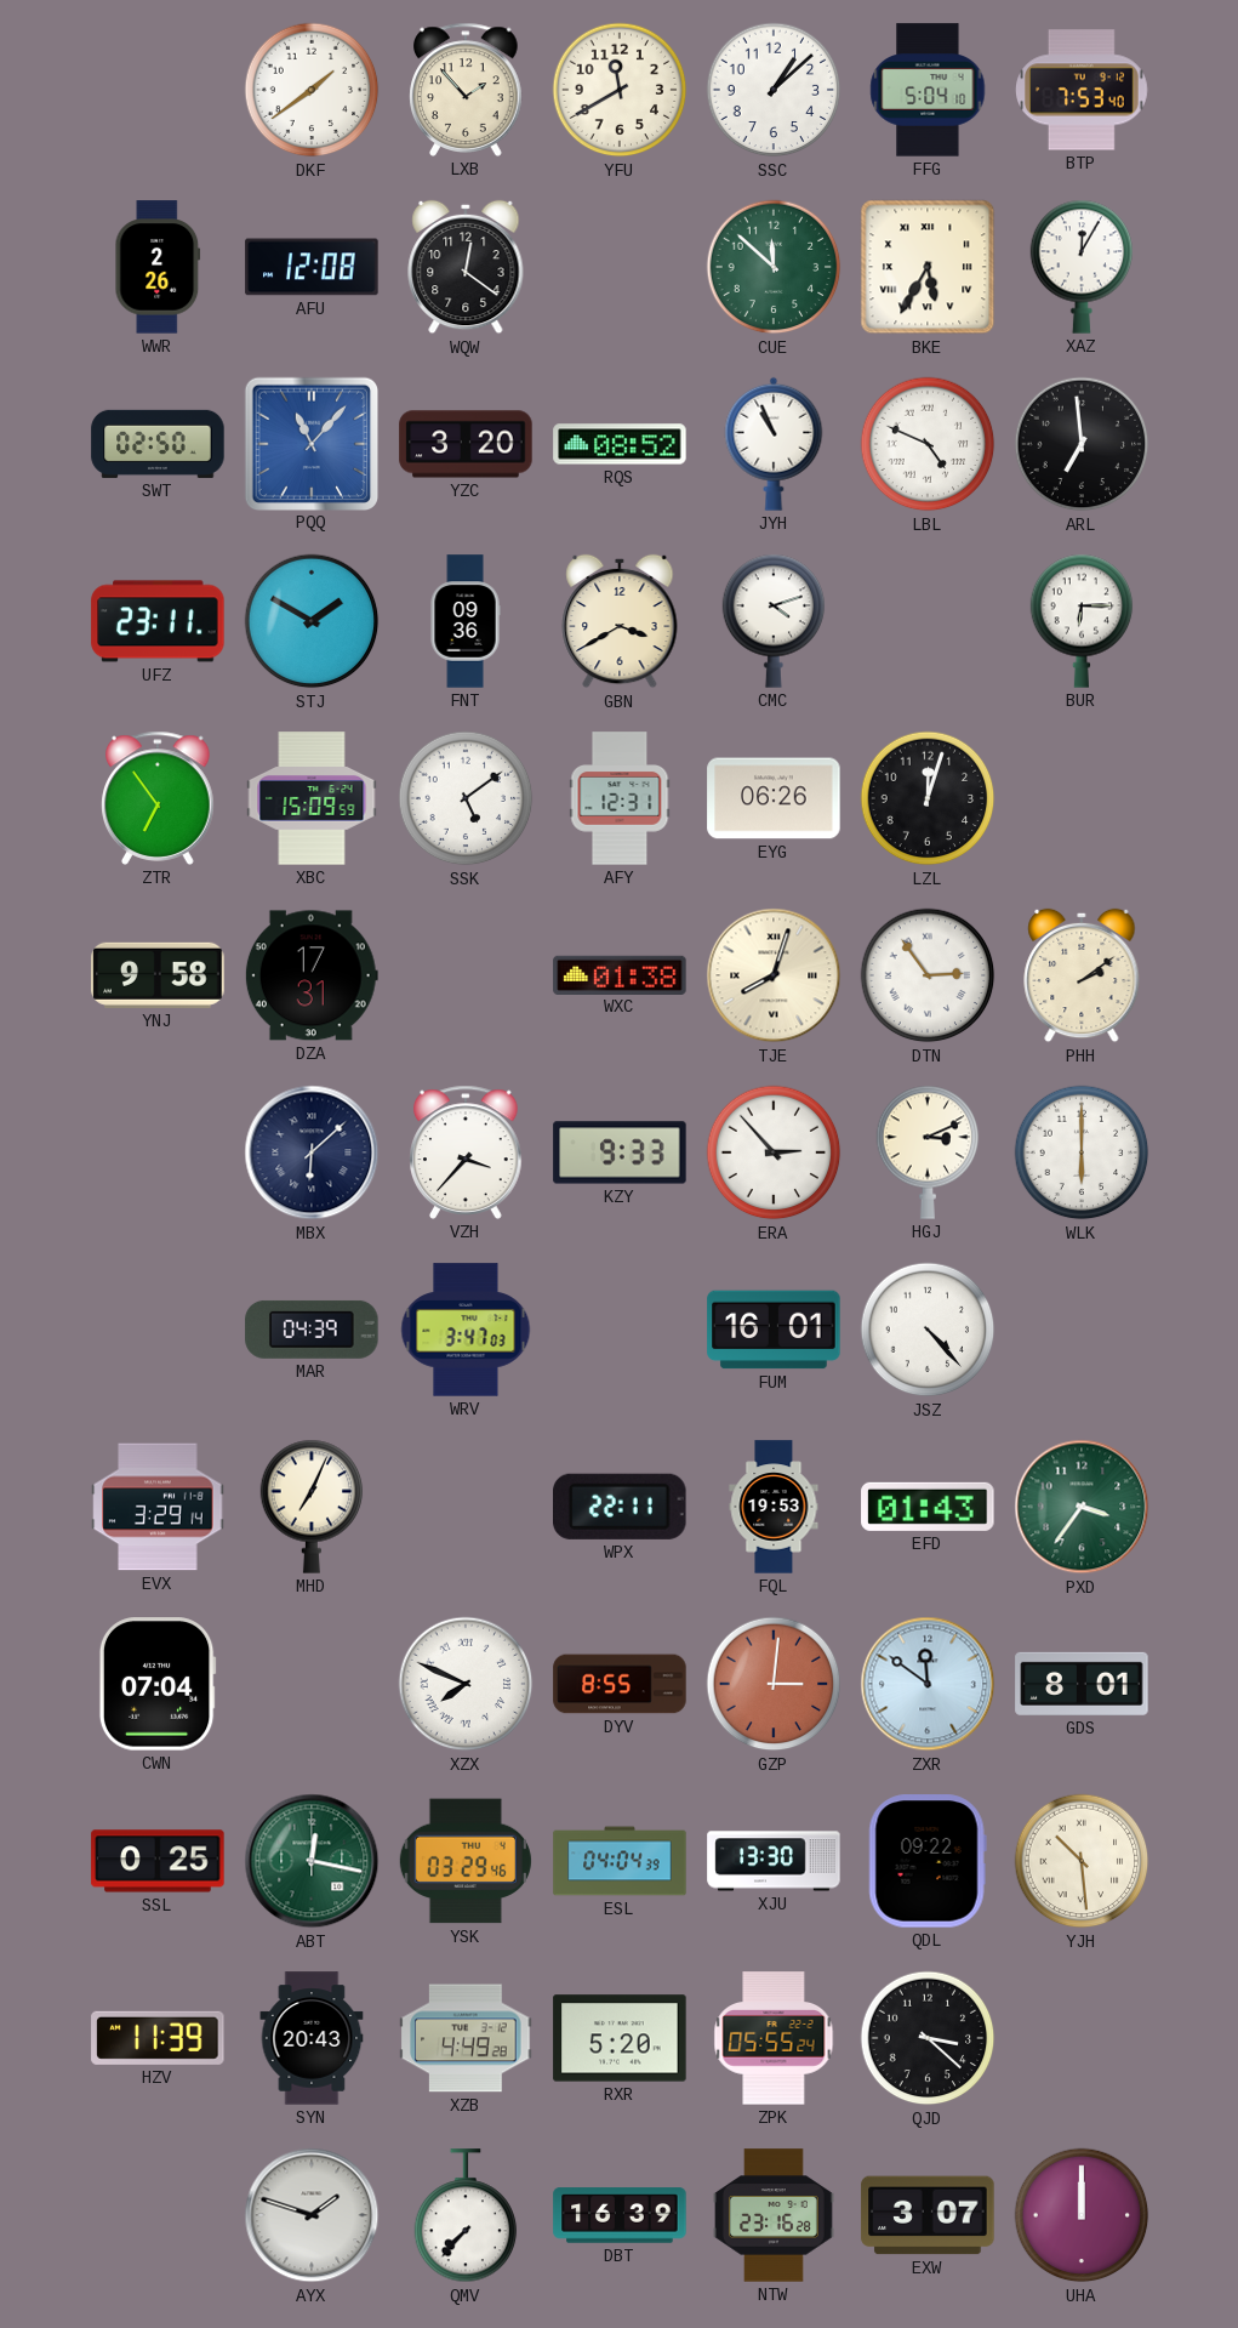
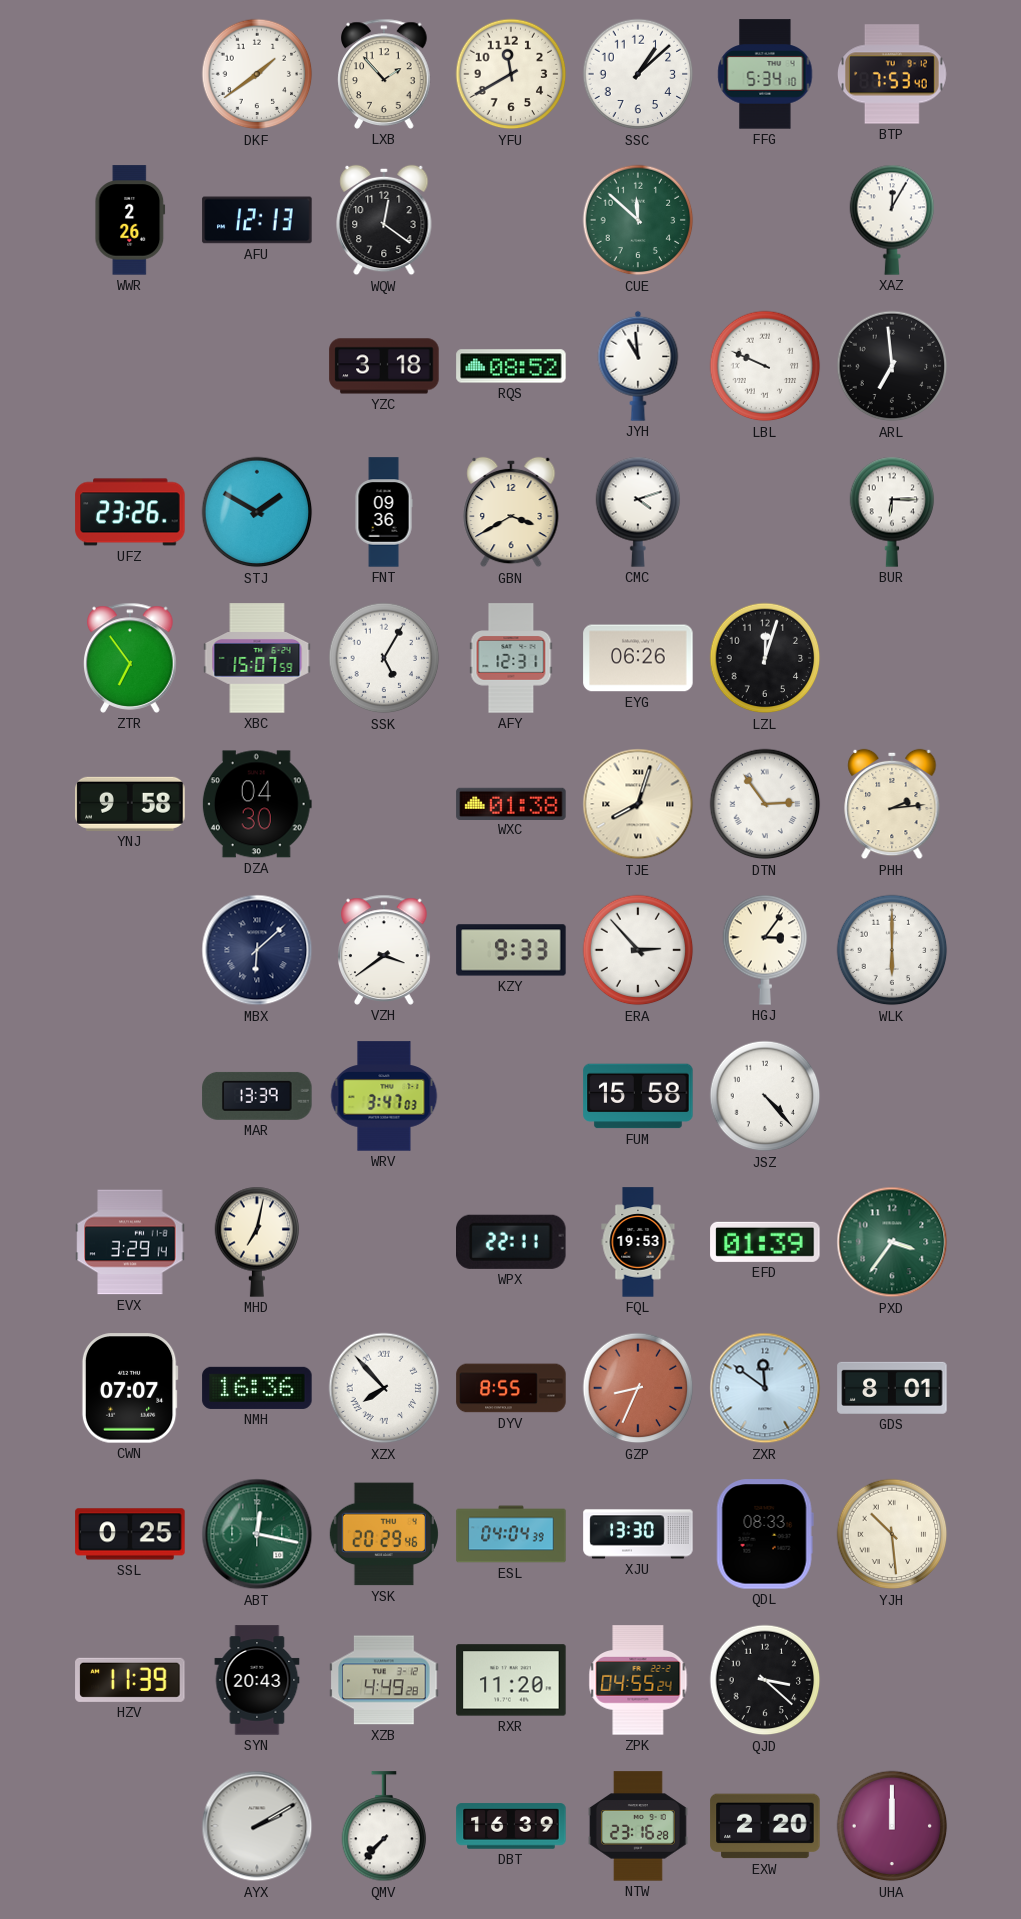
FFG: 5:04 -> 5:34
AFU: 12:08 -> 12:13
BKE: 5:35 -> none
SWT: 02:50 -> none
PQQ: 11:07 -> none
YZC: 3:20 -> 3:18
JYH: 10:56 -> 10:59
LBL: 4:49 -> 9:49
UFZ: 23:11 -> 23:26
XBC: 15:09 -> 15:07
SSK: 5:09 -> 5:05
DZA: 17:31 -> 04:30
PHH: 2:09 -> 2:14
VZH: 3:37 -> 3:39
HGJ: 3:11 -> 3:06
MAR: 04:39 -> 13:39
FUM: 16:01 -> 15:58
MHD: 7:04 -> 7:02
EFD: 01:43 -> 01:39
CWN: 07:04 -> 07:07
NMH: none -> 16:36
XZX: 7:49 -> 7:53
GZP: 3:01 -> 8:34
YSK: 03:29 -> 20:29
QDL: 09:22 -> 08:33
RXR: 5:20 -> 11:20
ZPK: 05:55 -> 04:55
AYX: 1:48 -> 2:10
EXW: 3:07 -> 2:20
